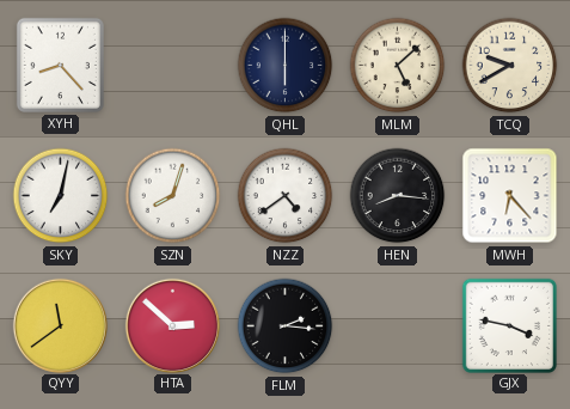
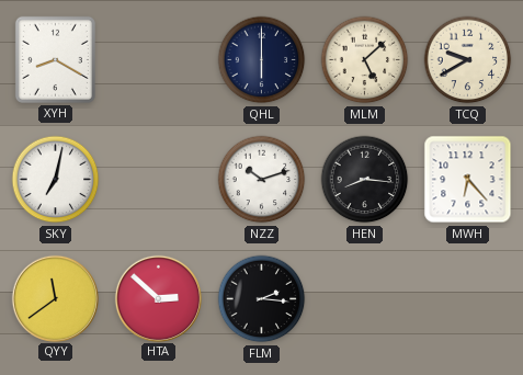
XYH: 8:23 -> 8:20
SZN: 8:03 -> none
NZZ: 4:39 -> 10:12
GJX: 3:47 -> none
